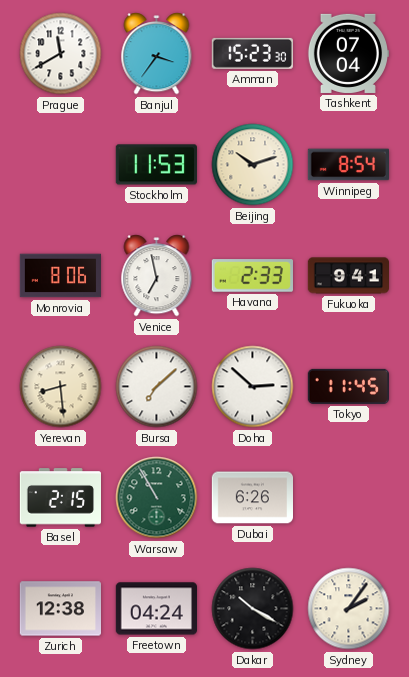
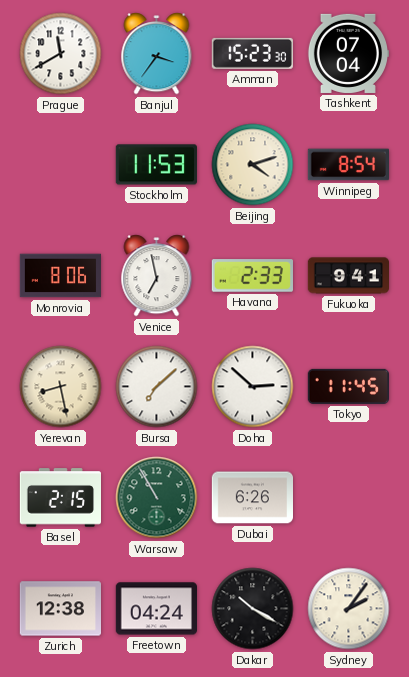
Beijing: 10:12 -> 4:12
Yerevan: 8:29 -> 8:28
